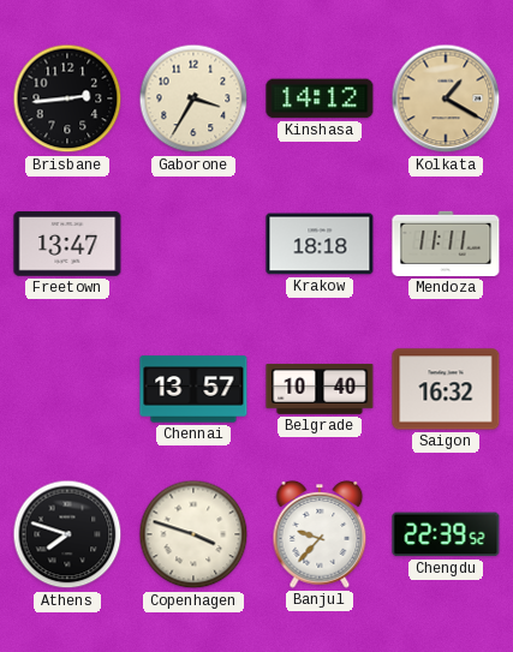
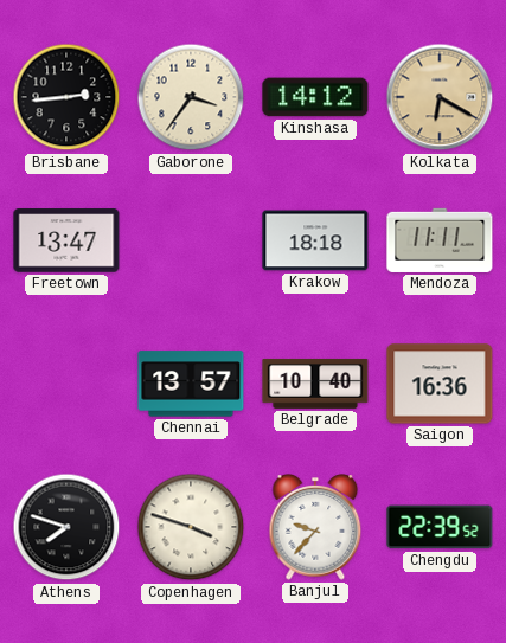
Gaborone: 3:35 -> 3:36
Kolkata: 1:20 -> 6:20
Saigon: 16:32 -> 16:36
